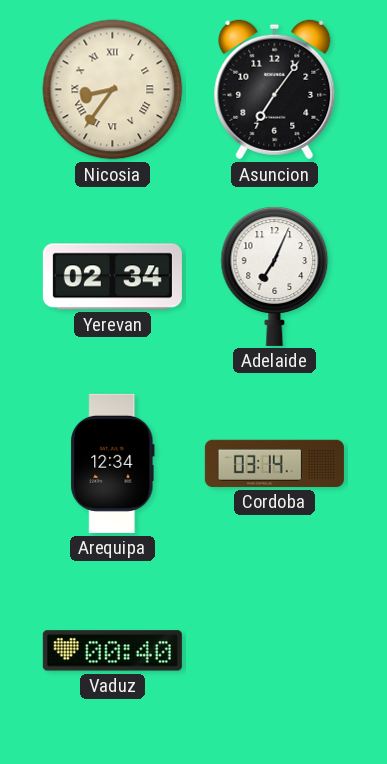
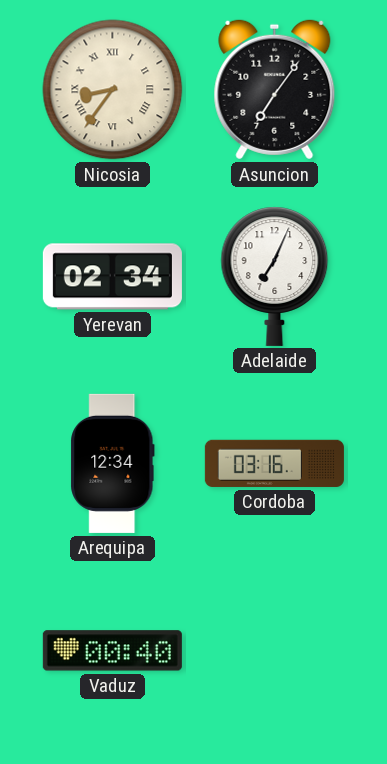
Cordoba: 03:14 -> 03:16
